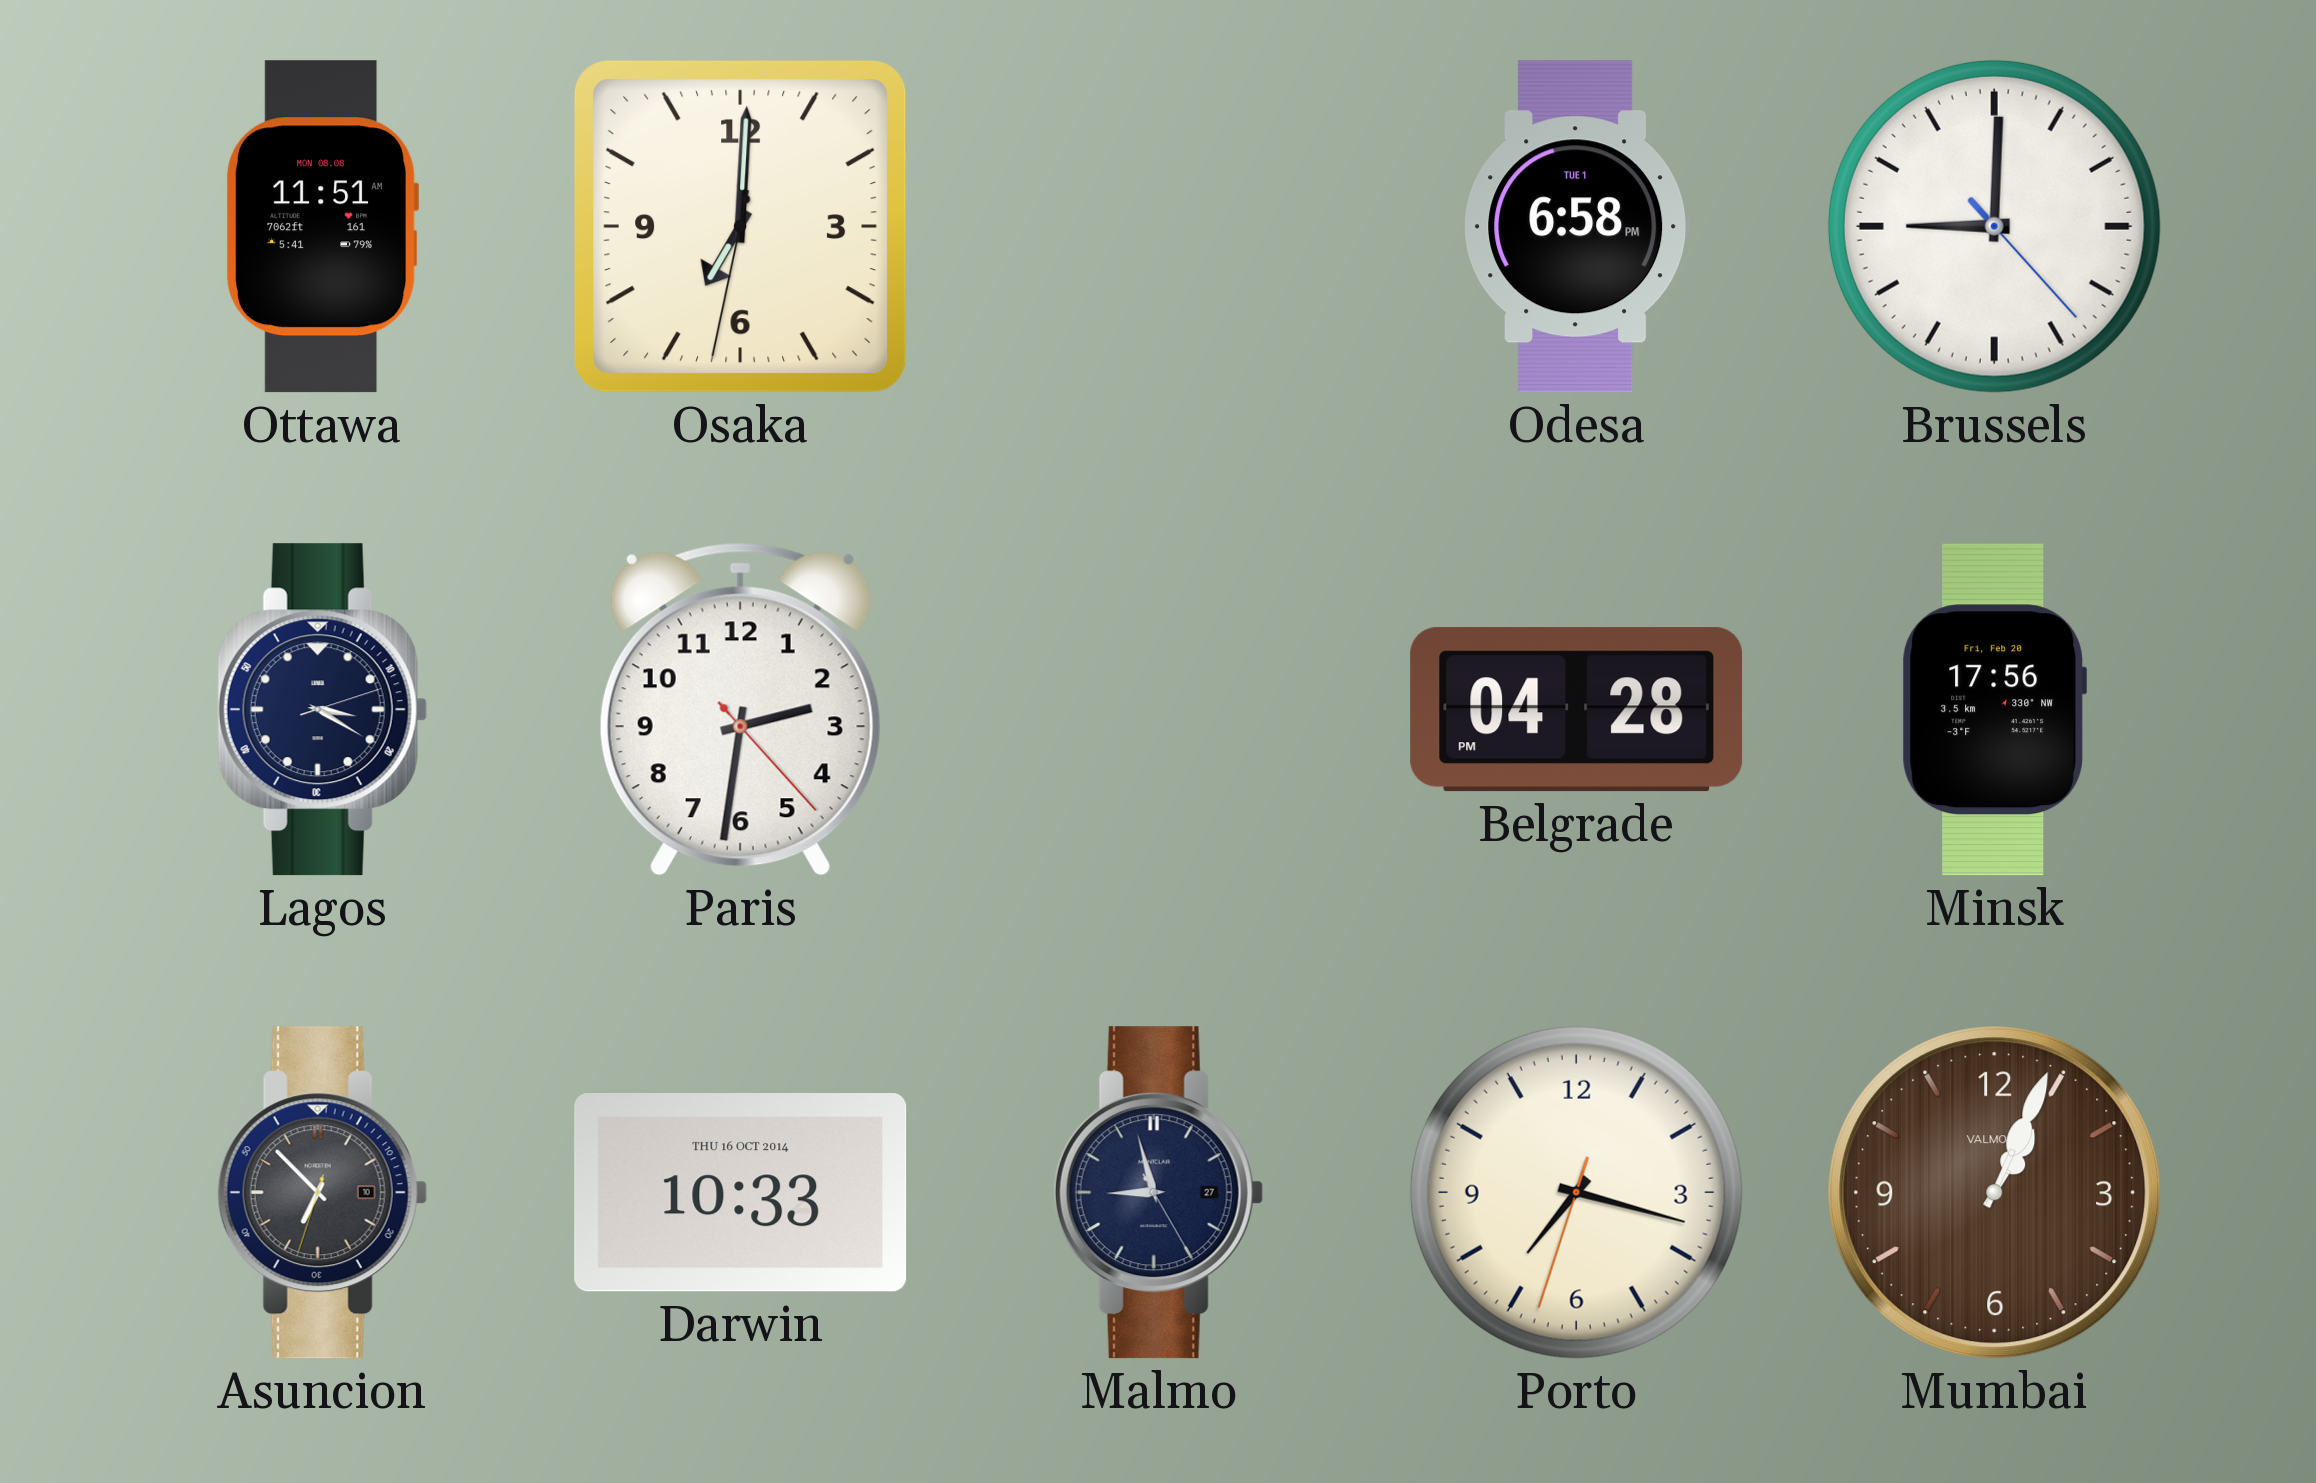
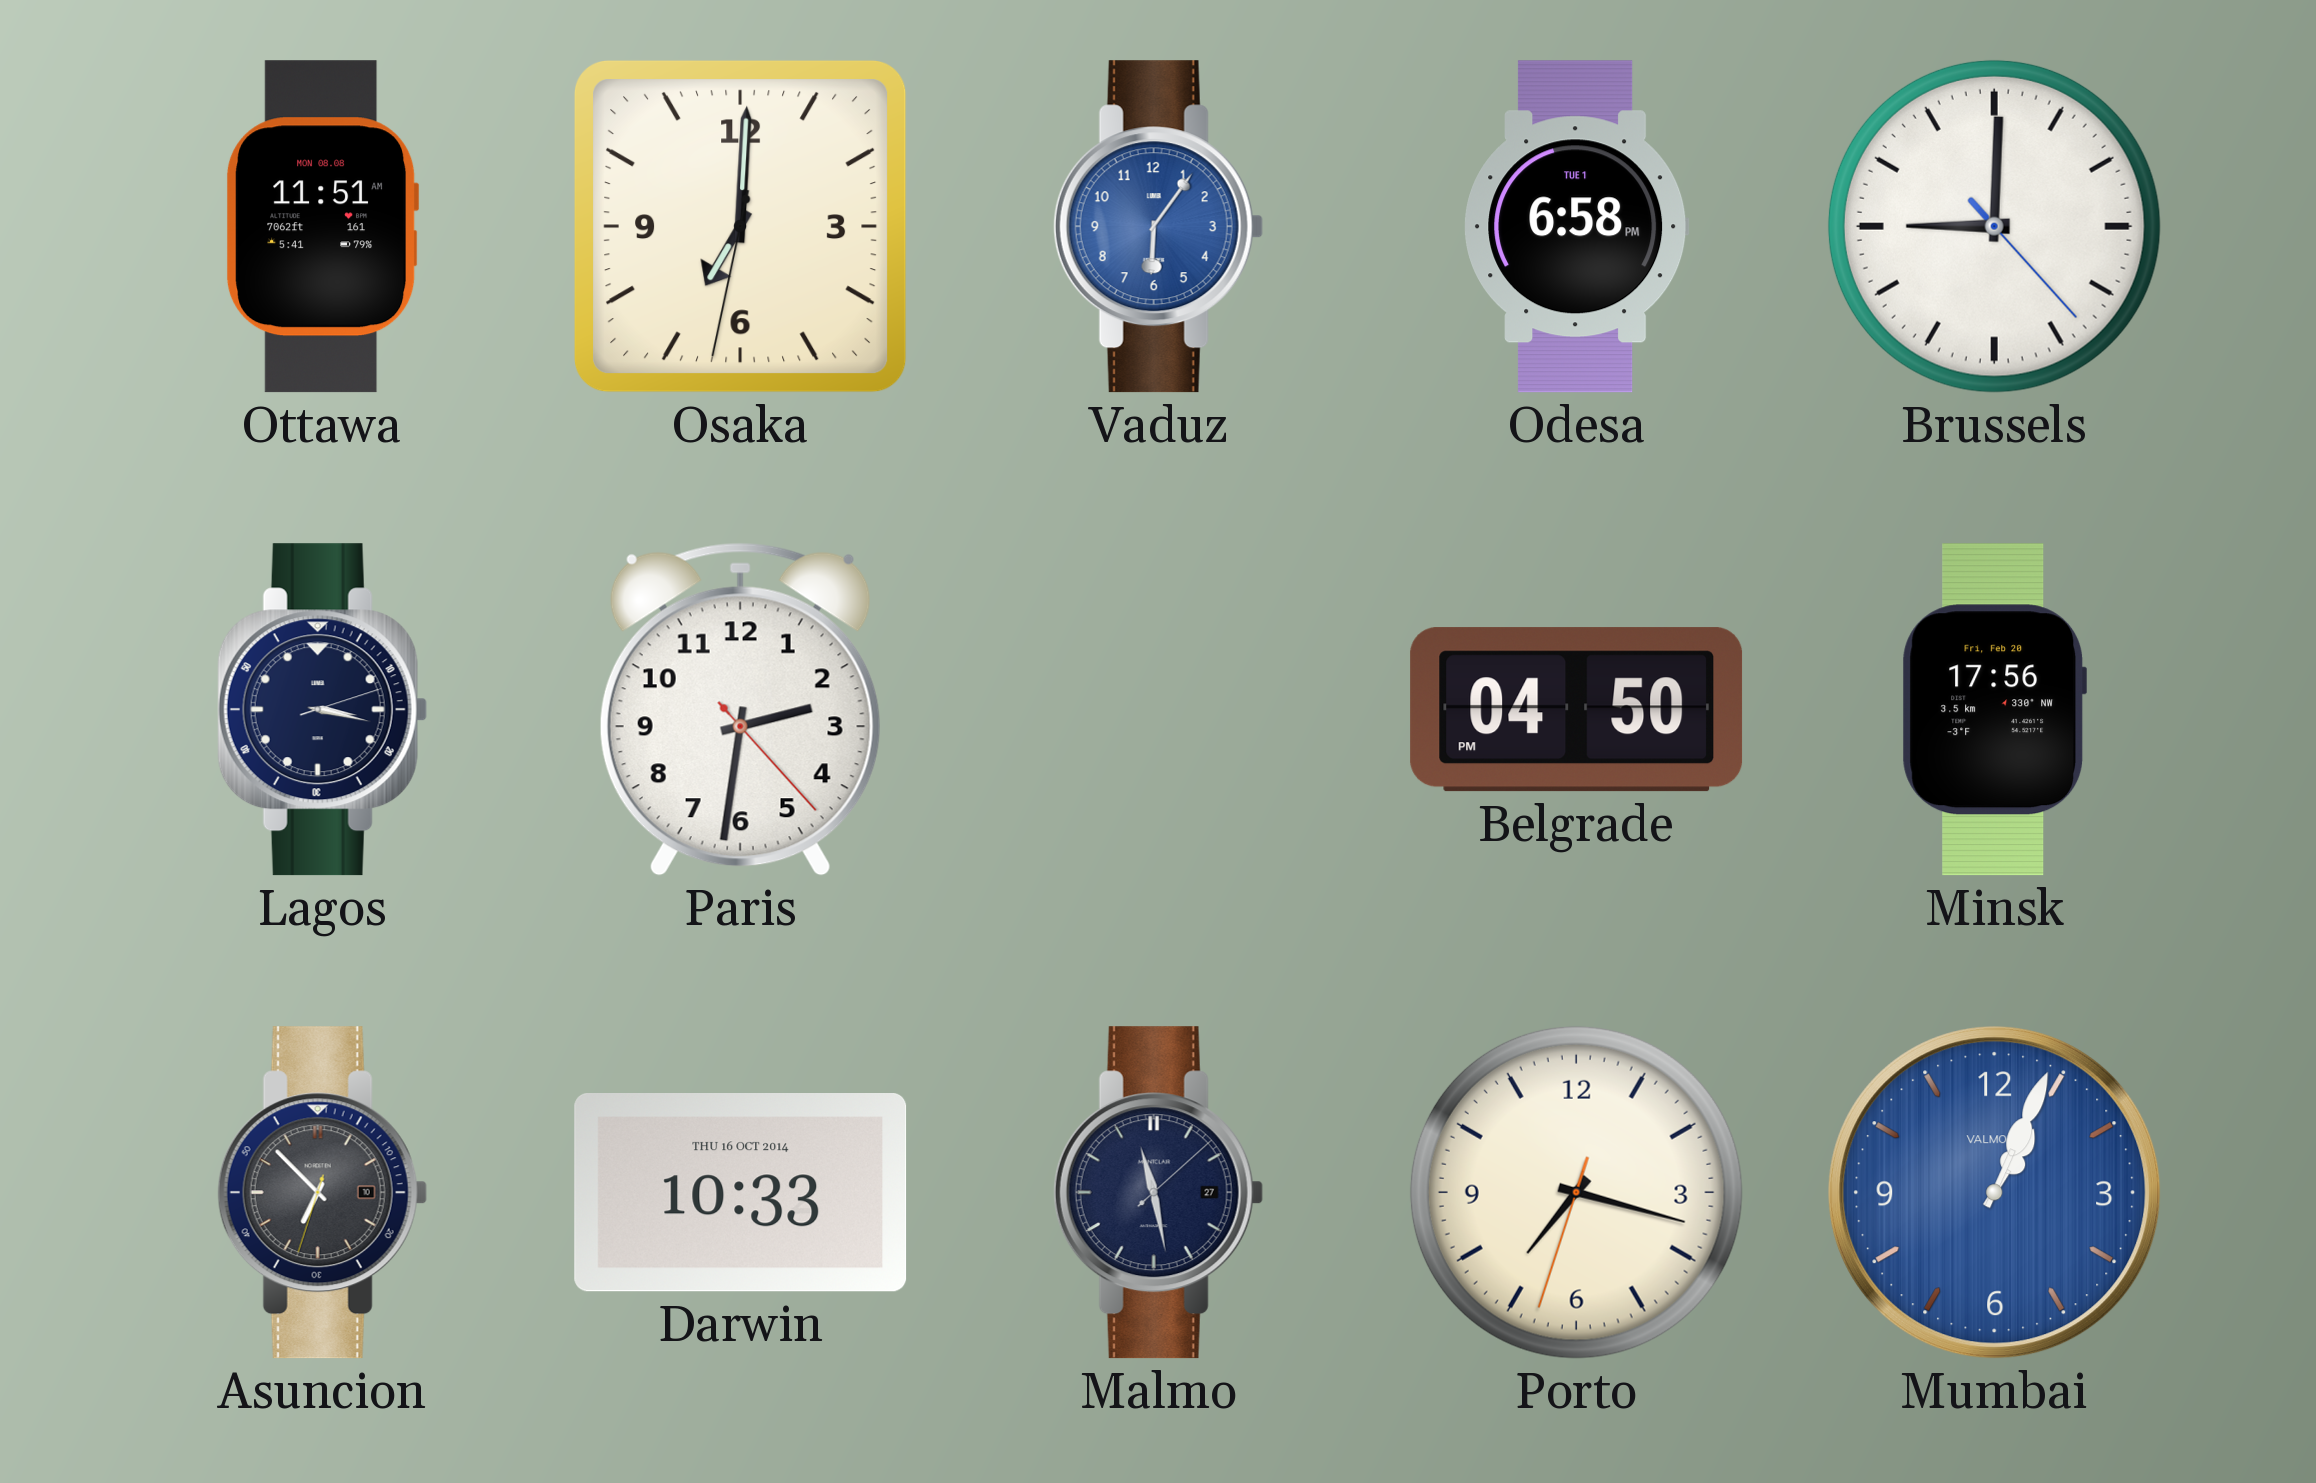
Vaduz: none -> 6:06
Lagos: 3:20 -> 3:17
Belgrade: 04:28 -> 04:50
Malmo: 8:57 -> 11:28
Mumbai dial: brown -> blue
